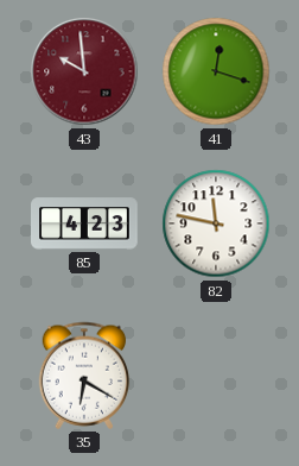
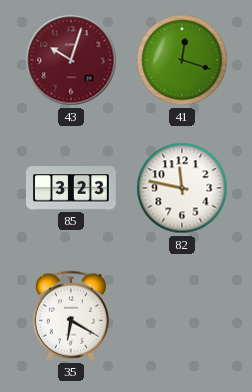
43: 9:59 -> 10:03
85: 4:23 -> 3:23
